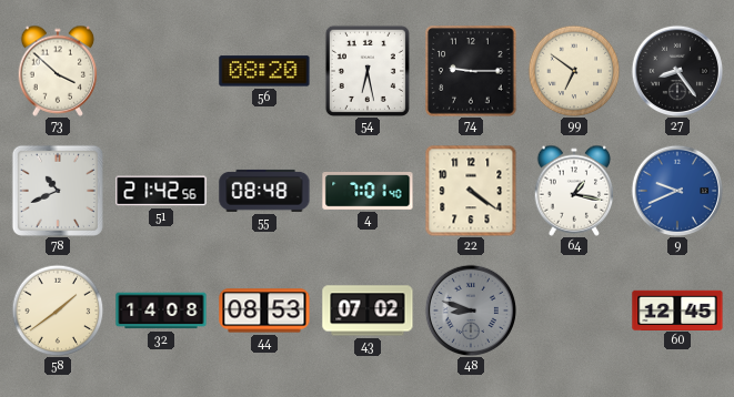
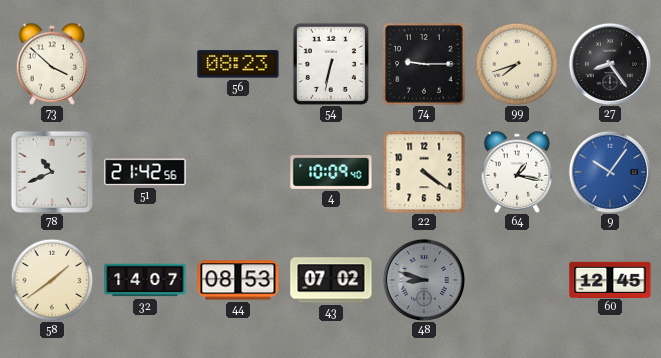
56: 08:20 -> 08:23
54: 6:28 -> 6:32
99: 6:51 -> 7:42
55: 08:48 -> none
4: 7:01 -> 10:09
9: 9:41 -> 10:06
32: 14:08 -> 14:07
